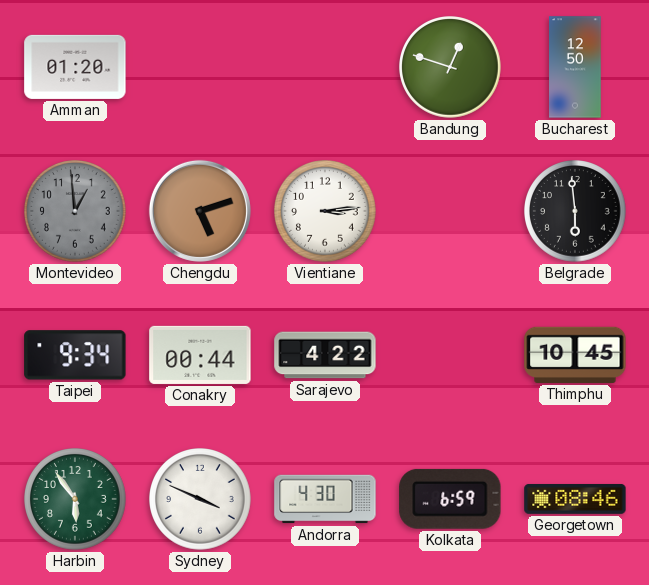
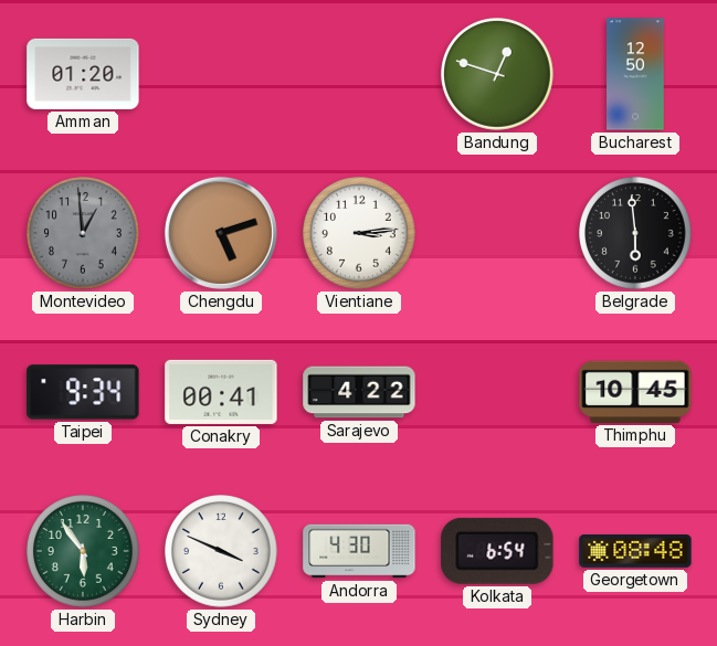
Conakry: 00:44 -> 00:41
Kolkata: 6:59 -> 6:54
Georgetown: 08:46 -> 08:48
